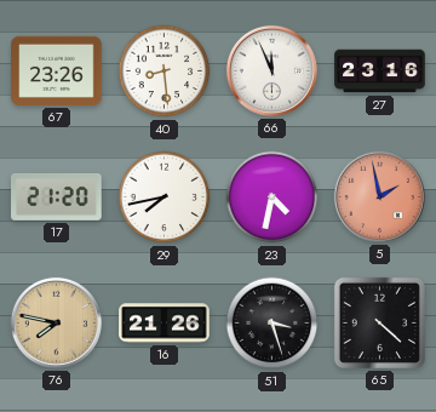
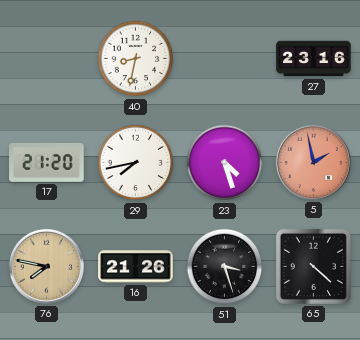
67: 23:26 -> none
40: 8:29 -> 8:32
66: 11:56 -> none
23: 4:32 -> 4:27
